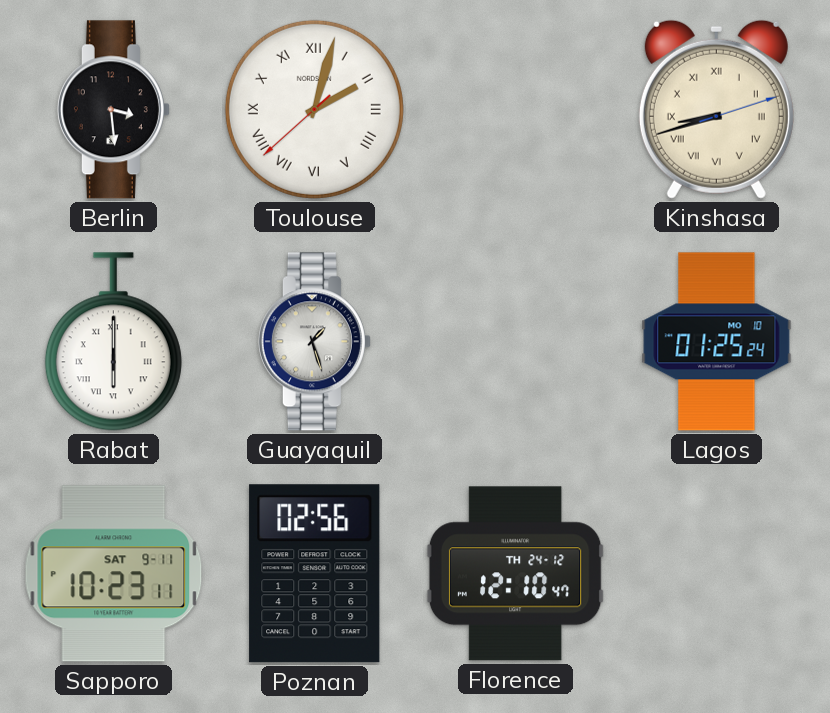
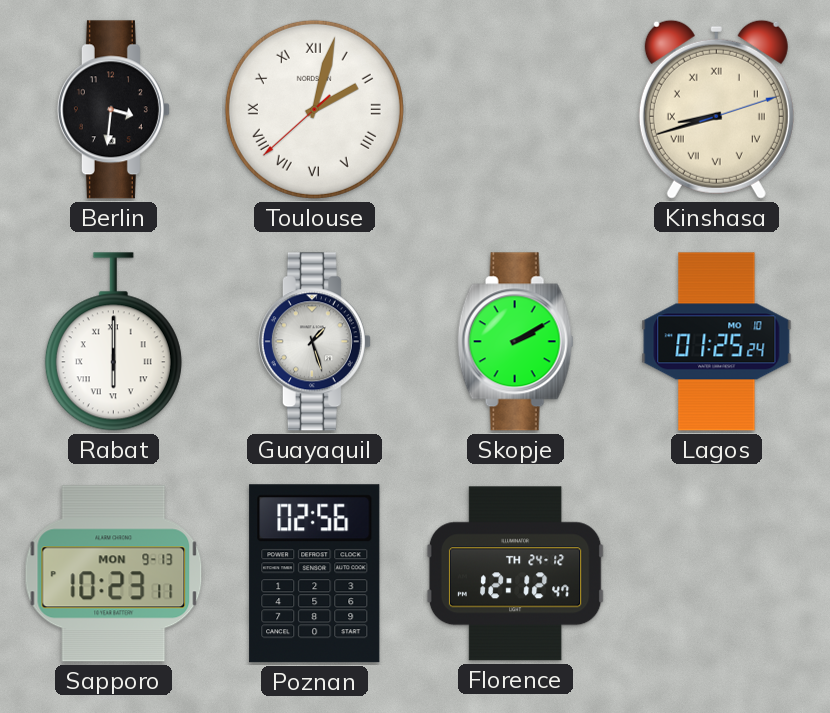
Berlin: 3:29 -> 3:31
Skopje: none -> 2:10
Sapporo date: SAT 9-11 -> MON 9-13
Florence: 12:10 -> 12:12
